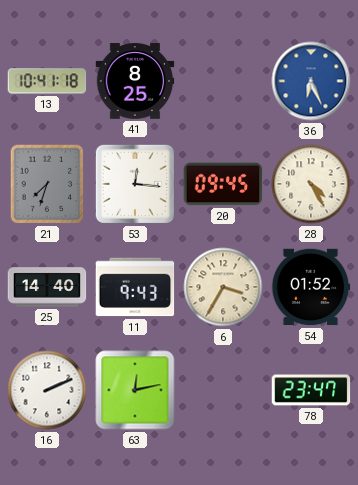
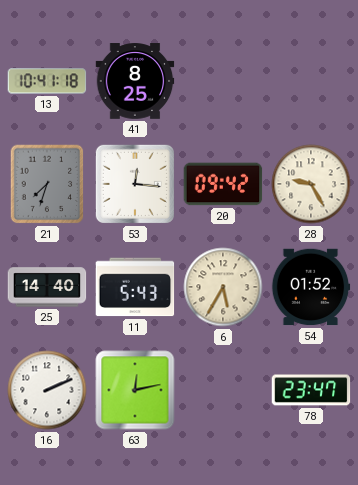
36: 6:26 -> none
20: 09:45 -> 09:42
28: 4:25 -> 9:25
11: 9:43 -> 5:43
6: 3:35 -> 5:35
